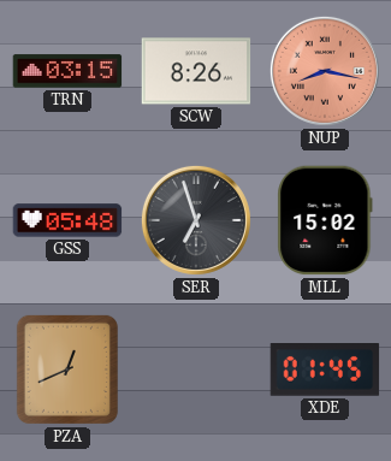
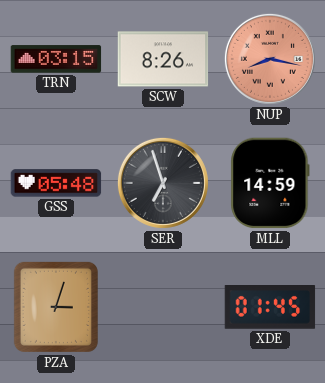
MLL: 15:02 -> 14:59
PZA: 12:41 -> 3:03
